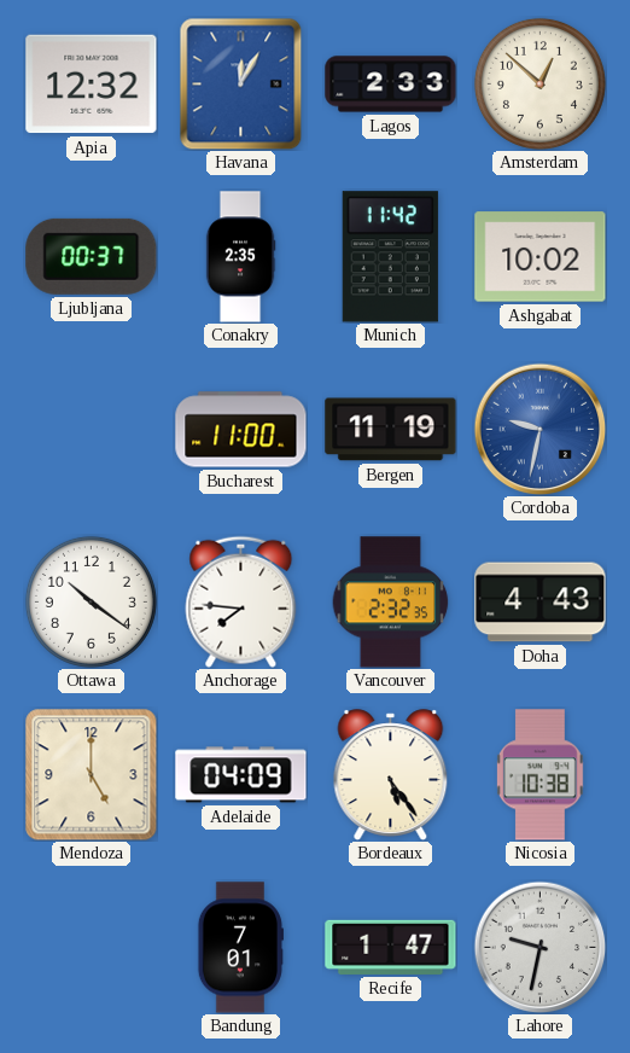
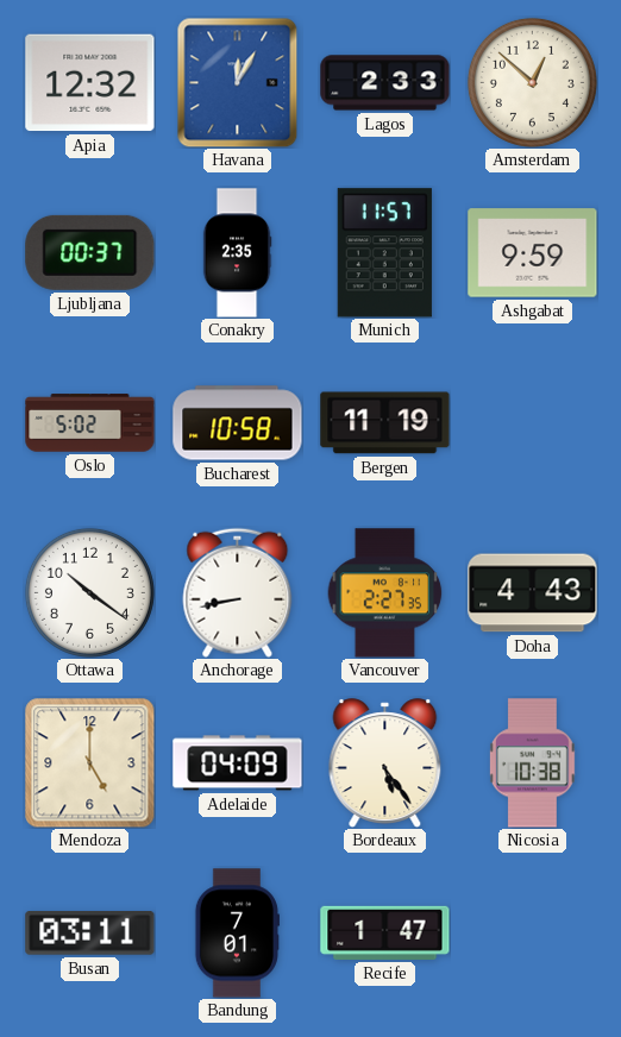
Munich: 11:42 -> 11:57
Ashgabat: 10:02 -> 9:59
Oslo: none -> 5:02
Bucharest: 11:00 -> 10:58
Cordoba: 9:32 -> none
Anchorage: 7:46 -> 8:43
Vancouver: 2:32 -> 2:27
Busan: none -> 03:11
Lahore: 9:32 -> none
